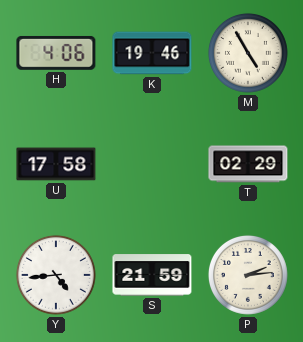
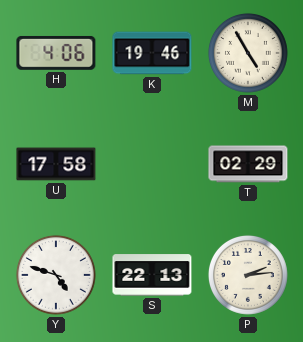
Y: 4:44 -> 4:48
S: 21:59 -> 22:13
